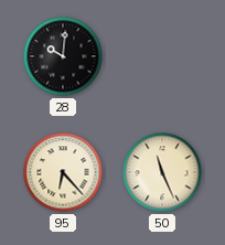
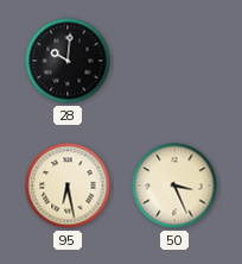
95: 6:23 -> 6:28
50: 11:26 -> 3:26
